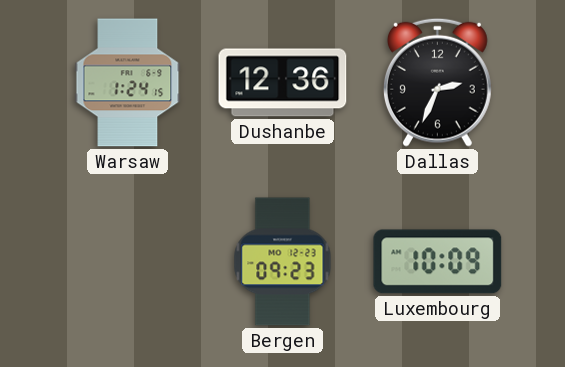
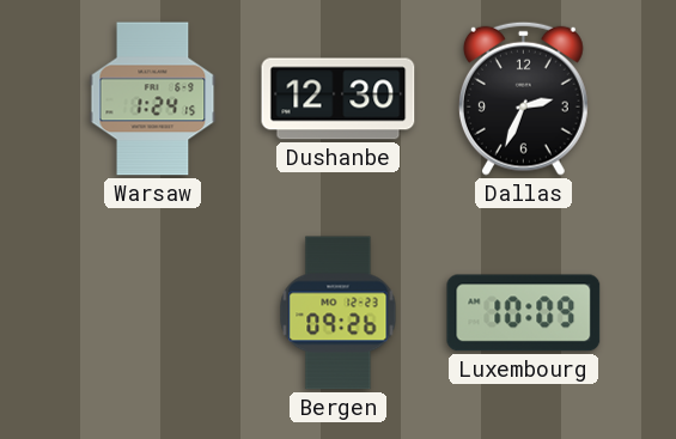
Dushanbe: 12:36 -> 12:30
Bergen: 09:23 -> 09:26
